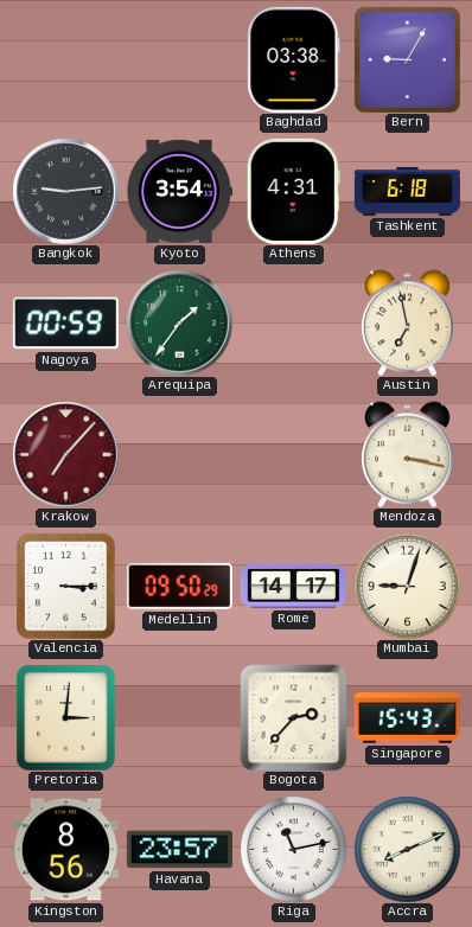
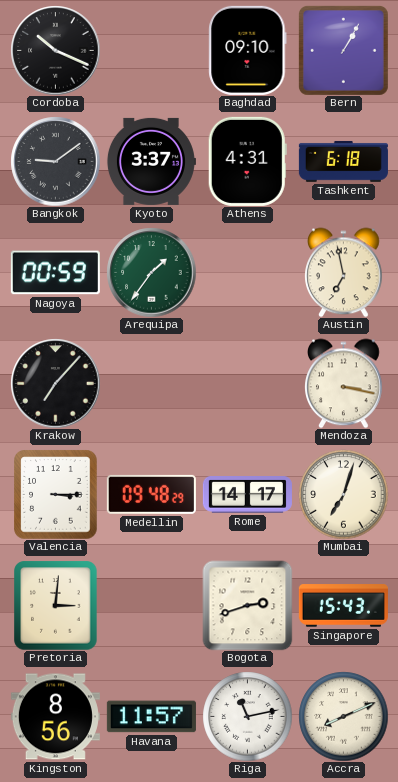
Cordoba: none -> 10:19
Baghdad: 03:38 -> 09:10
Bern: 9:05 -> 1:05
Bangkok: 9:14 -> 9:09
Kyoto: 3:54 -> 3:37
Krakow dial: burgundy -> black
Medellin: 09:50 -> 09:48
Mumbai: 9:03 -> 7:03
Bogota: 2:37 -> 2:42
Havana: 23:57 -> 11:57
